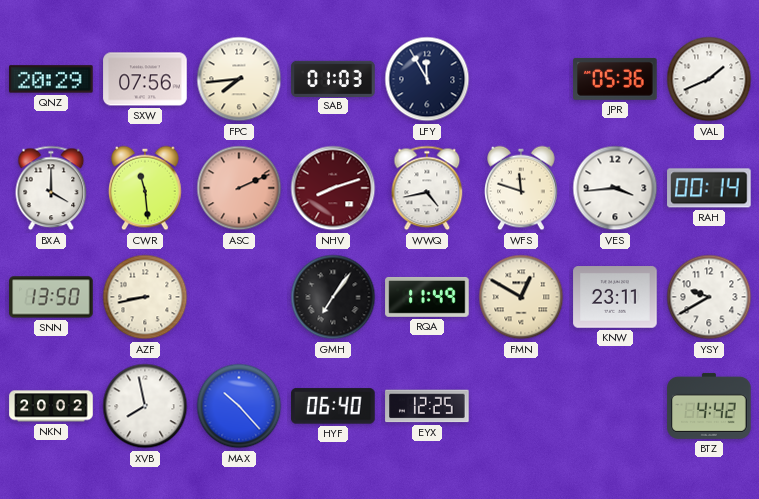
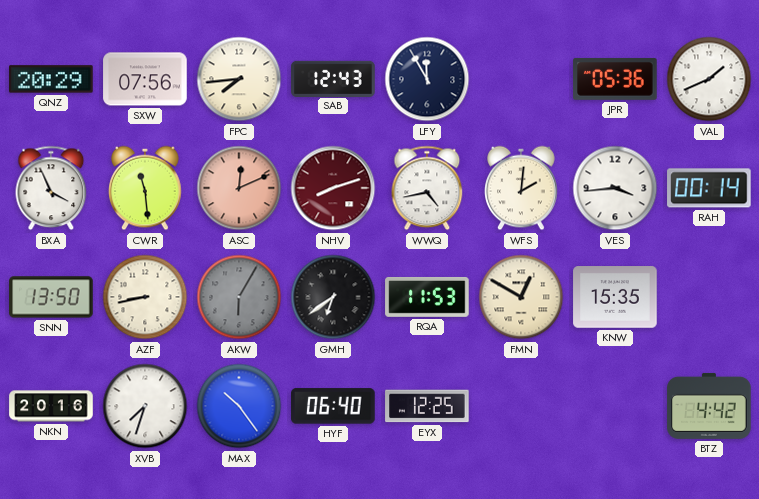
SAB: 01:03 -> 12:43
BXA: 4:00 -> 3:56
ASC: 2:11 -> 12:11
WFS: 11:48 -> 2:01
AKW: none -> 6:05
GMH: 7:06 -> 6:39
RQA: 11:49 -> 11:53
KNW: 23:11 -> 15:35
YSY: 9:40 -> none
NKN: 20:02 -> 20:16
XVB: 7:58 -> 7:33
MAX: 10:23 -> 10:24
